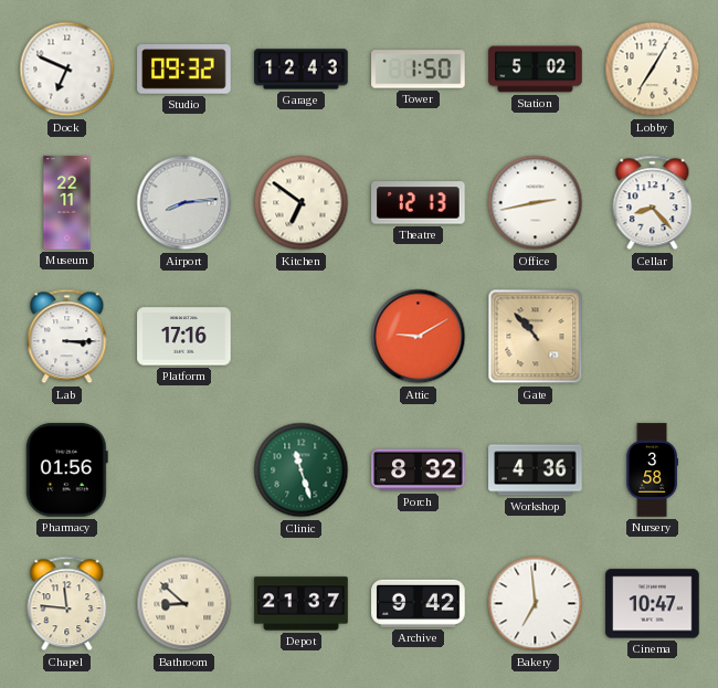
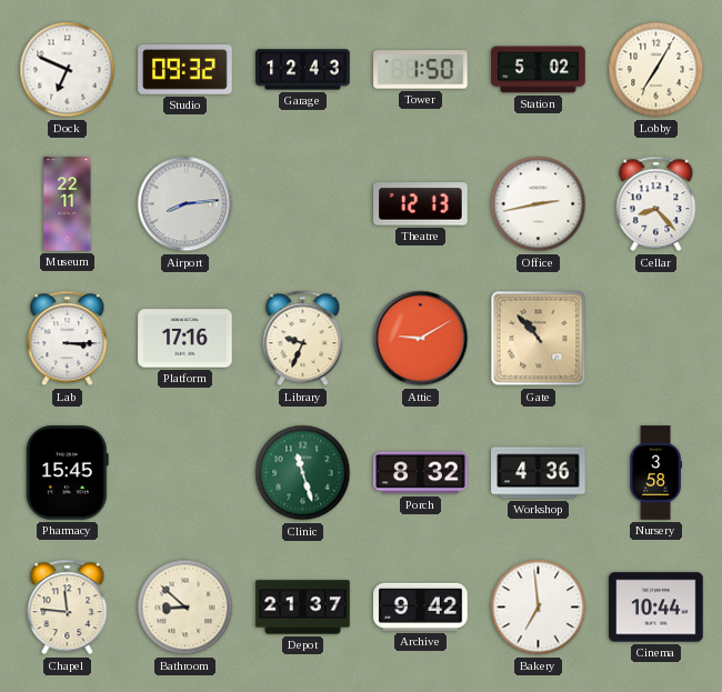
Kitchen: 6:51 -> none
Library: none -> 9:34
Pharmacy: 01:56 -> 15:45
Cinema: 10:47 -> 10:44
